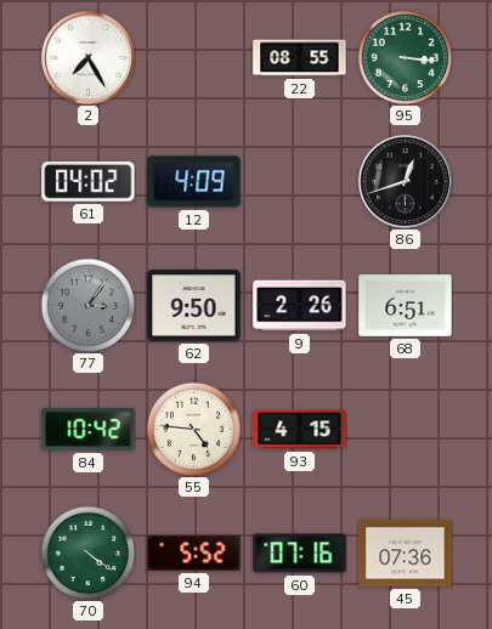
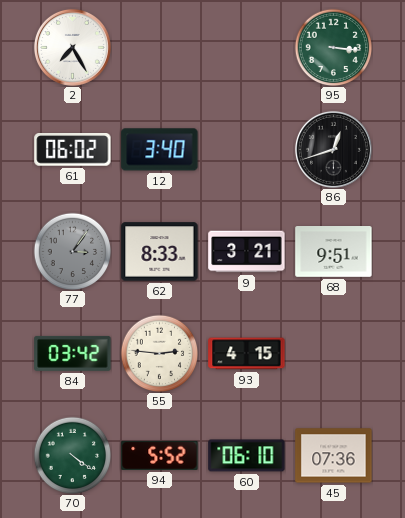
22: 08:55 -> none
61: 04:02 -> 06:02
12: 4:09 -> 3:40
62: 9:50 -> 8:33
9: 2:26 -> 3:21
68: 6:51 -> 9:51
84: 10:42 -> 03:42
55: 4:46 -> 2:46
60: 07:16 -> 06:10
